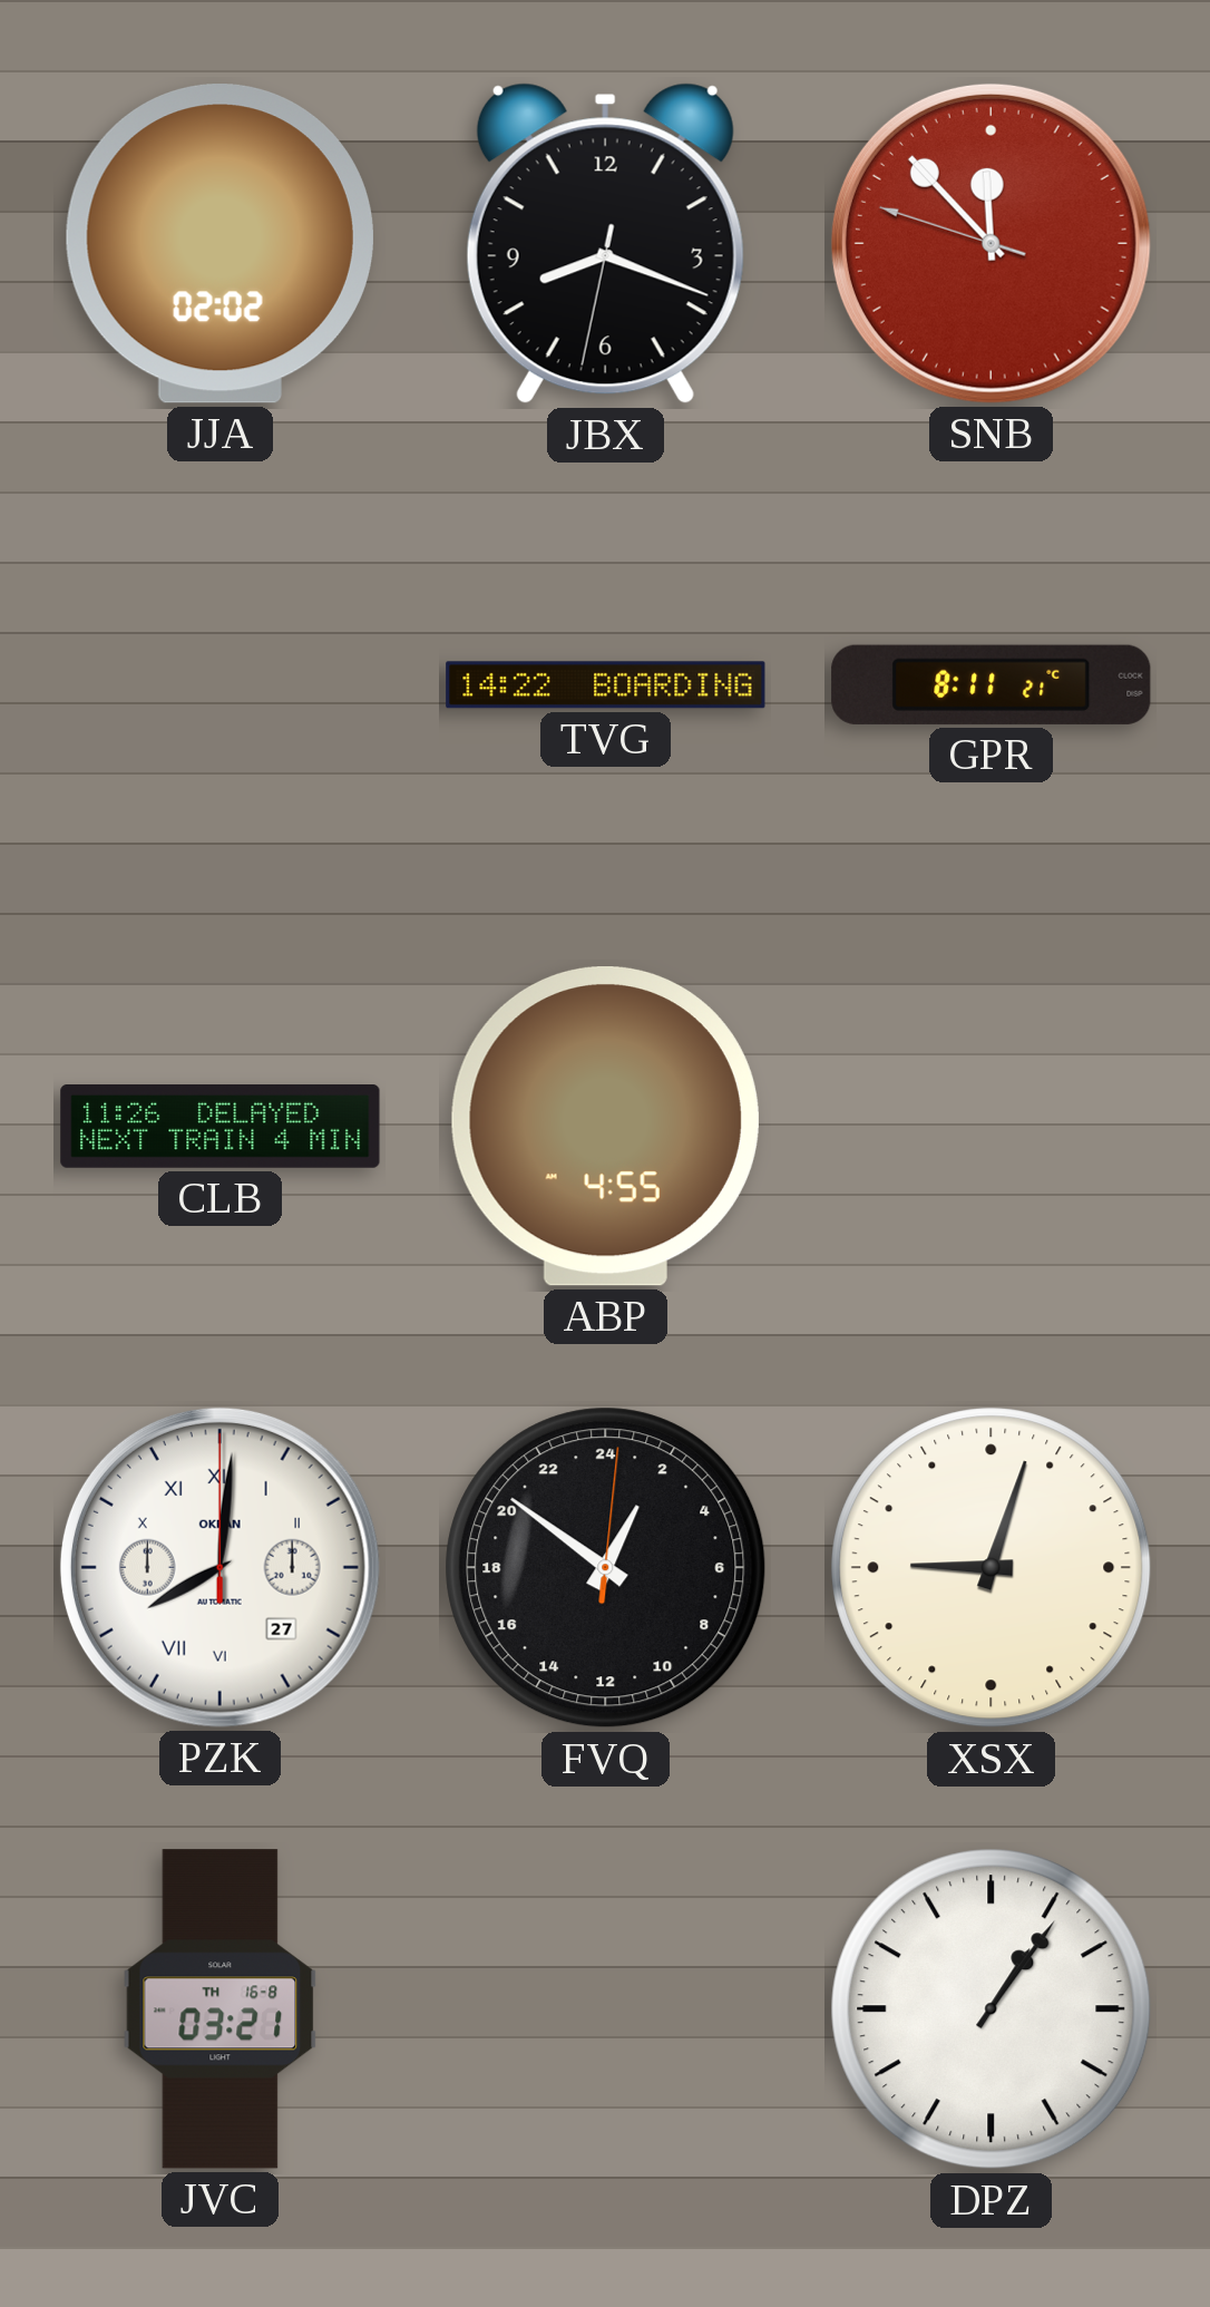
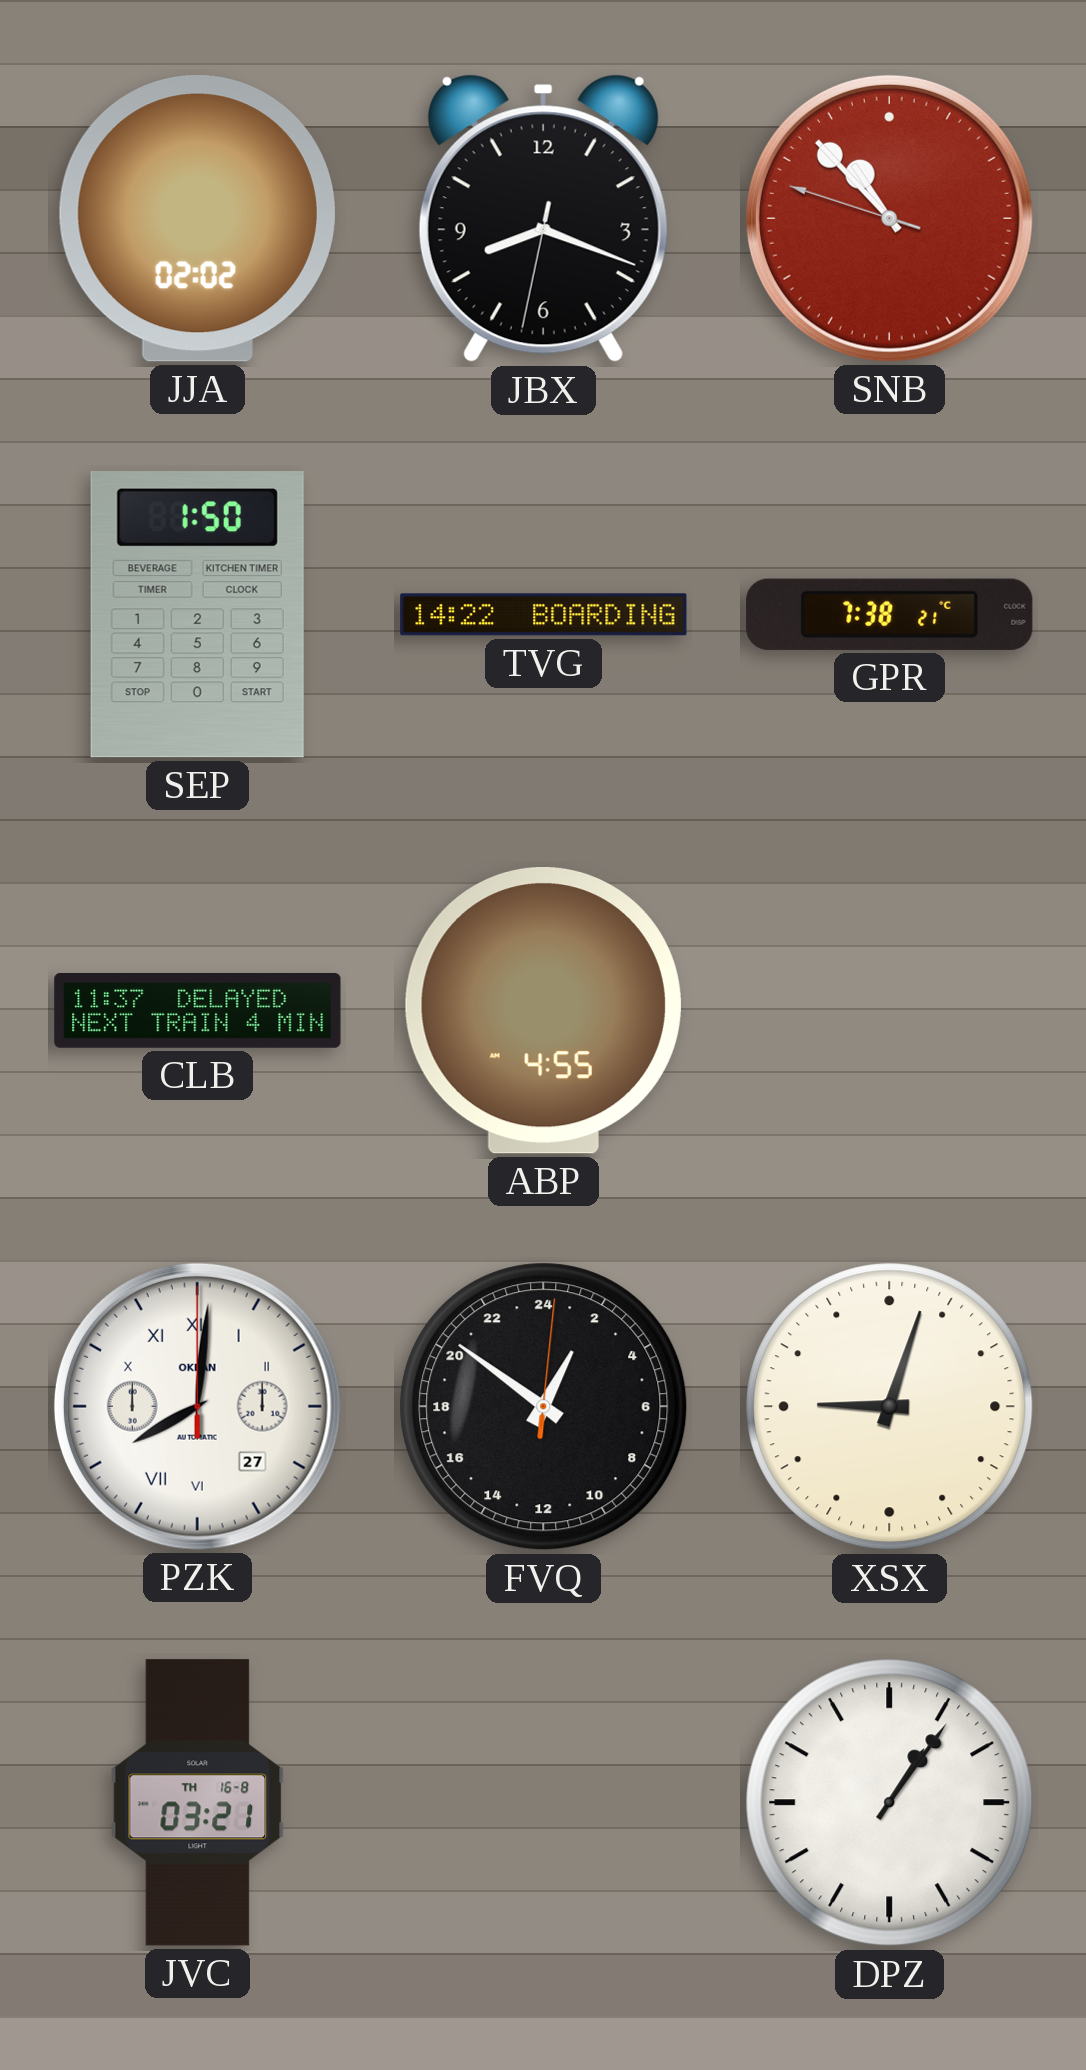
SNB: 11:52 -> 10:52
SEP: none -> 1:50
GPR: 8:11 -> 7:38
CLB: 11:26 -> 11:37
